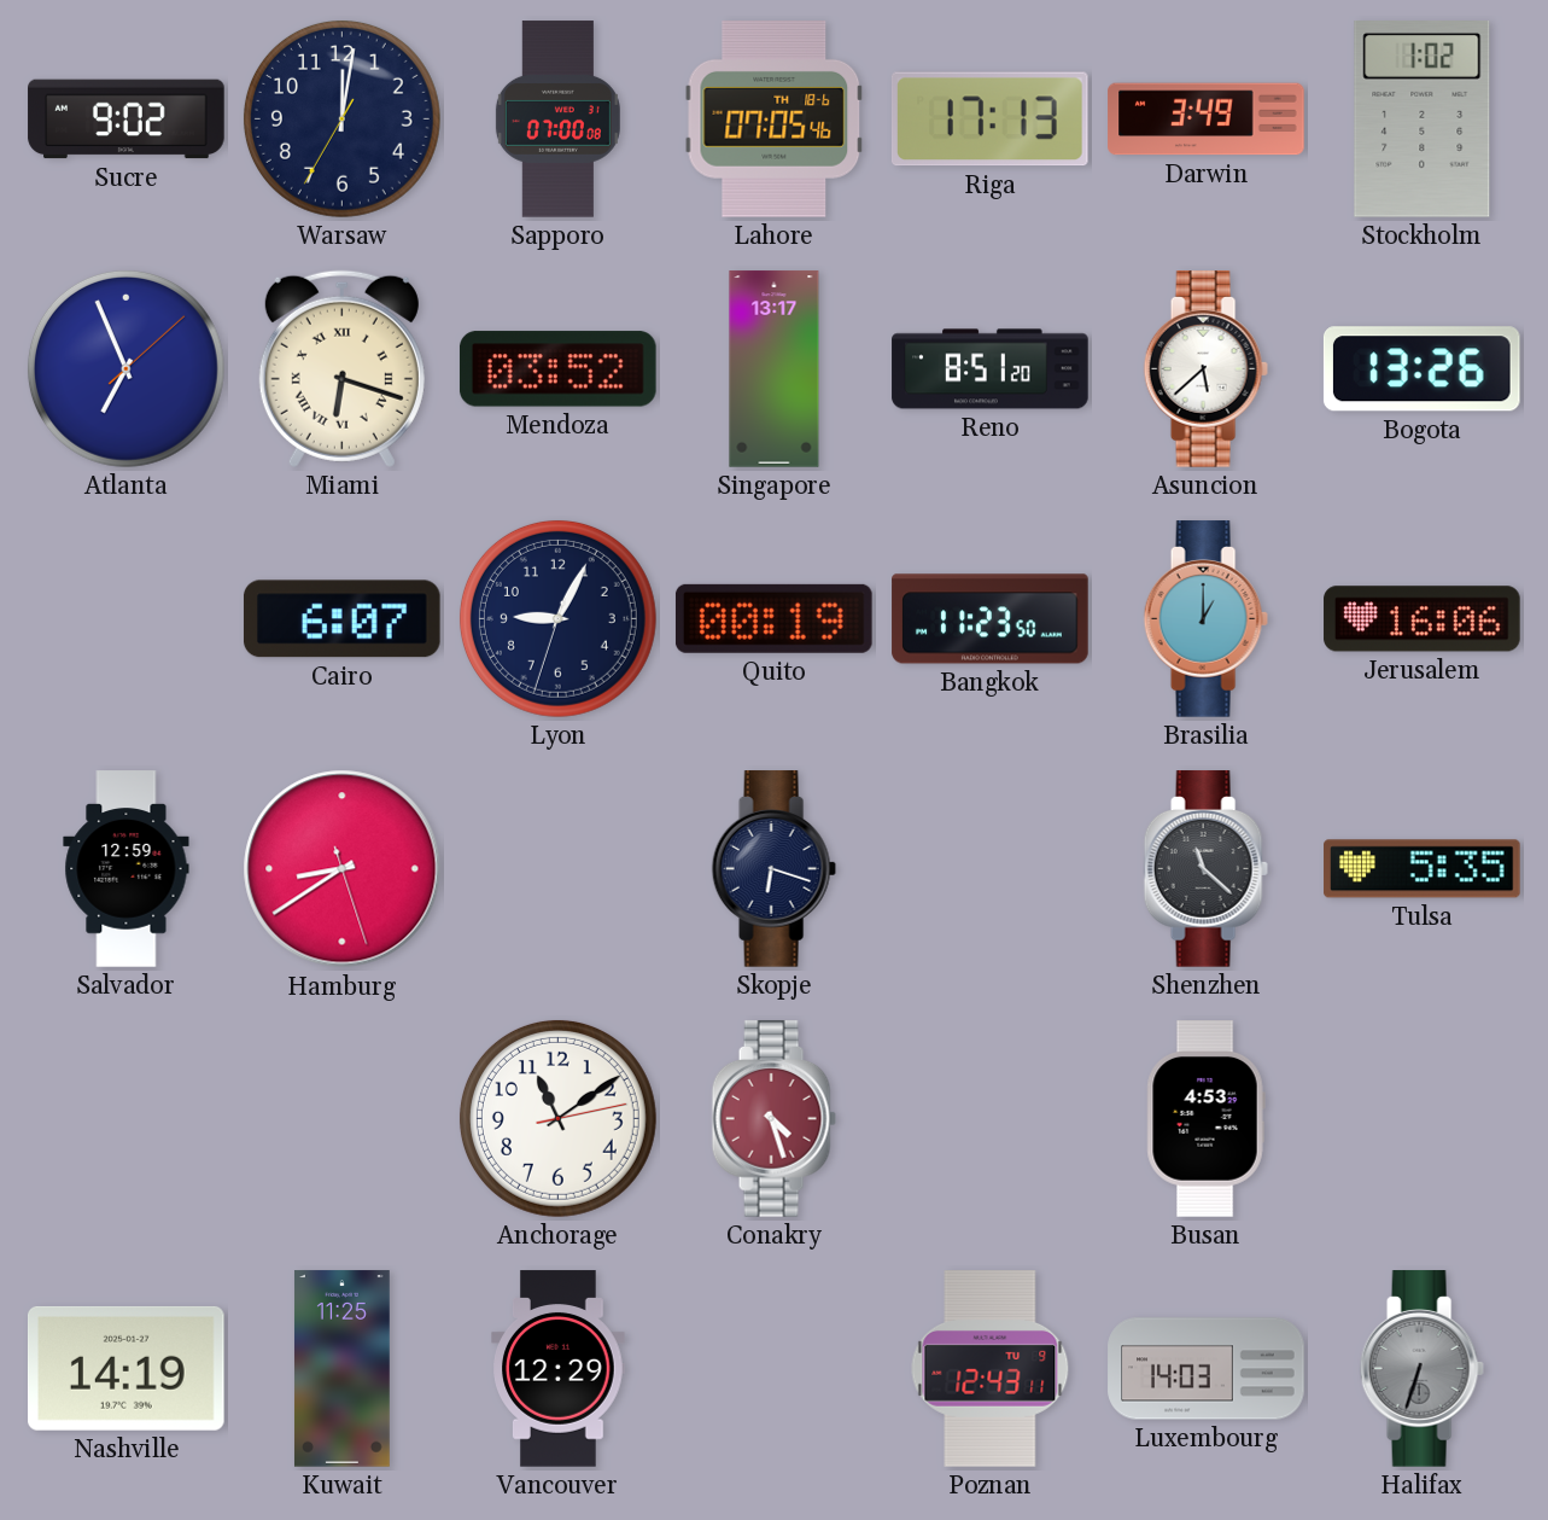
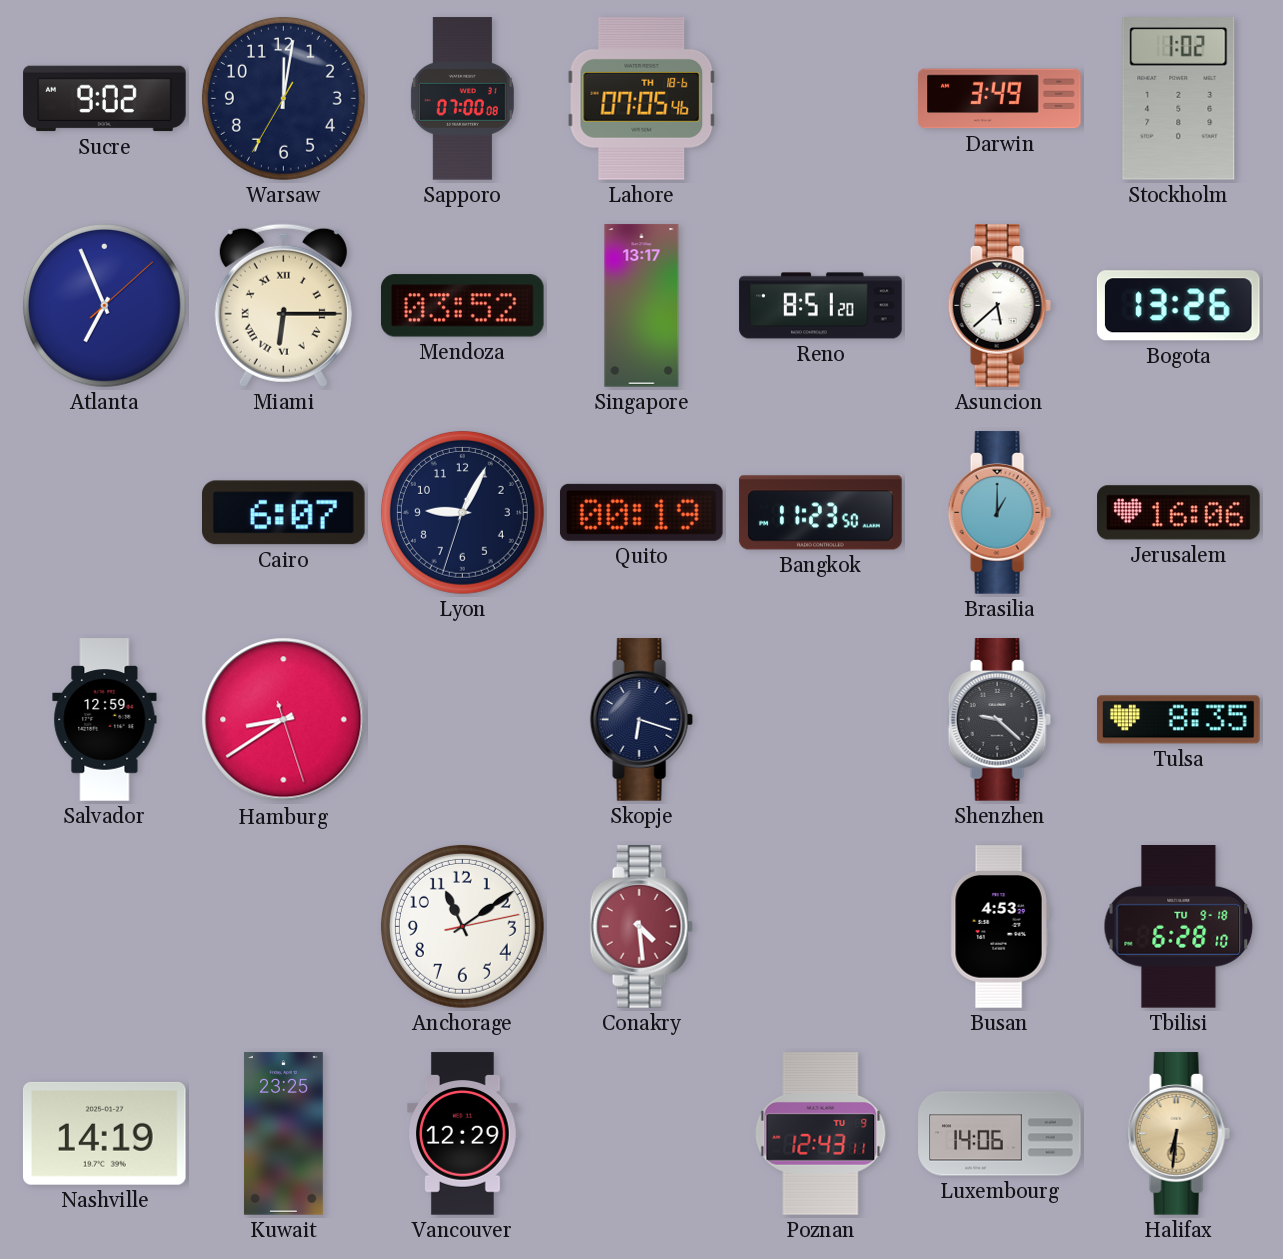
Riga: 17:13 -> none
Miami: 6:18 -> 6:15
Shenzhen: 11:22 -> 9:22
Tulsa: 5:35 -> 8:35
Conakry: 4:27 -> 4:29
Tbilisi: none -> 6:28
Kuwait: 11:25 -> 23:25
Luxembourg: 14:03 -> 14:06
Halifax: 6:33 -> 6:31
Halifax dial: grey -> champagne
